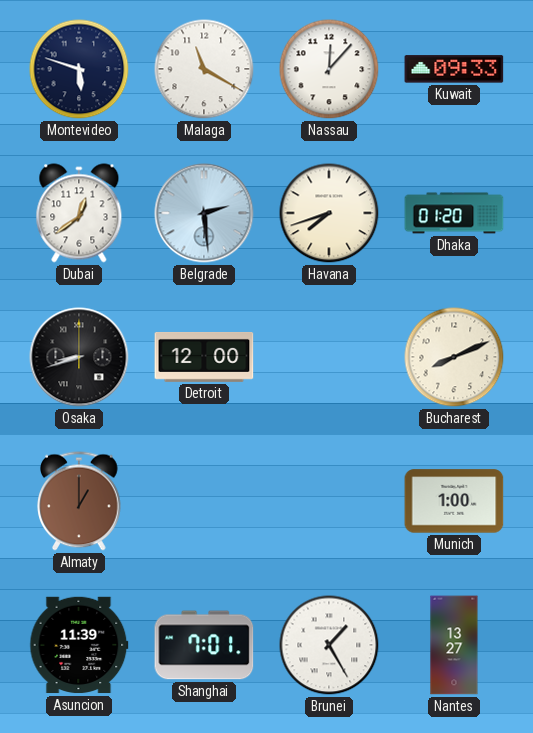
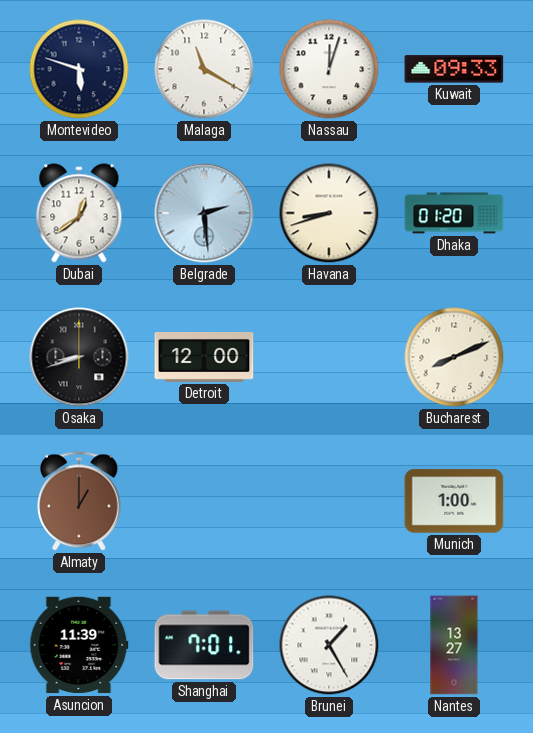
Nassau: 12:07 -> 12:03
Havana: 7:42 -> 8:42
